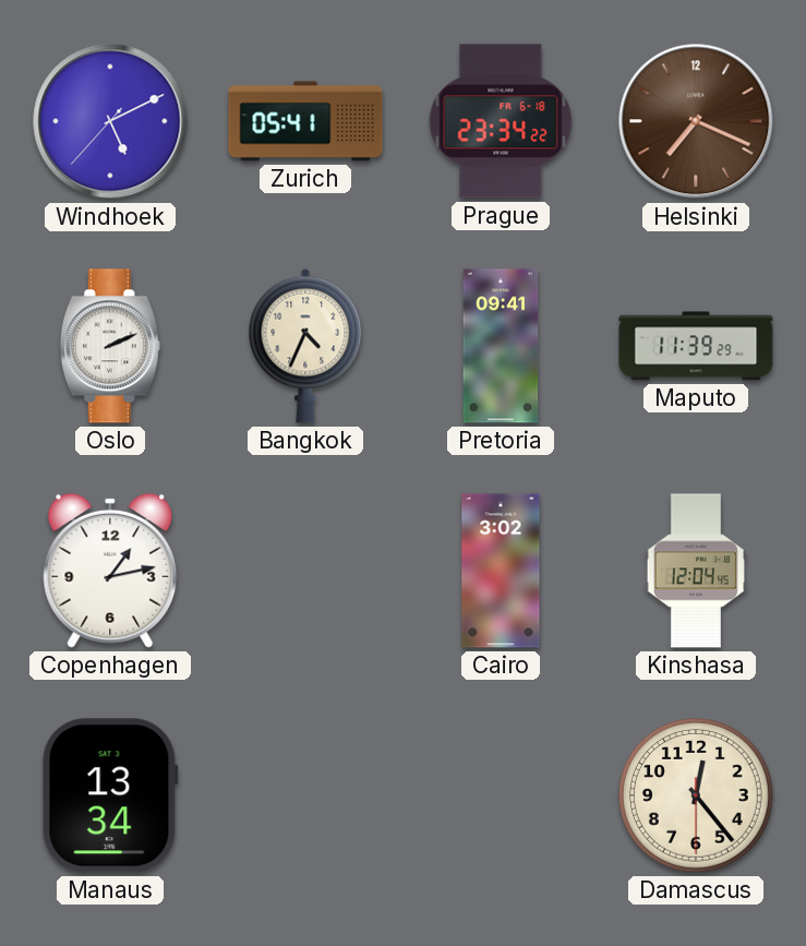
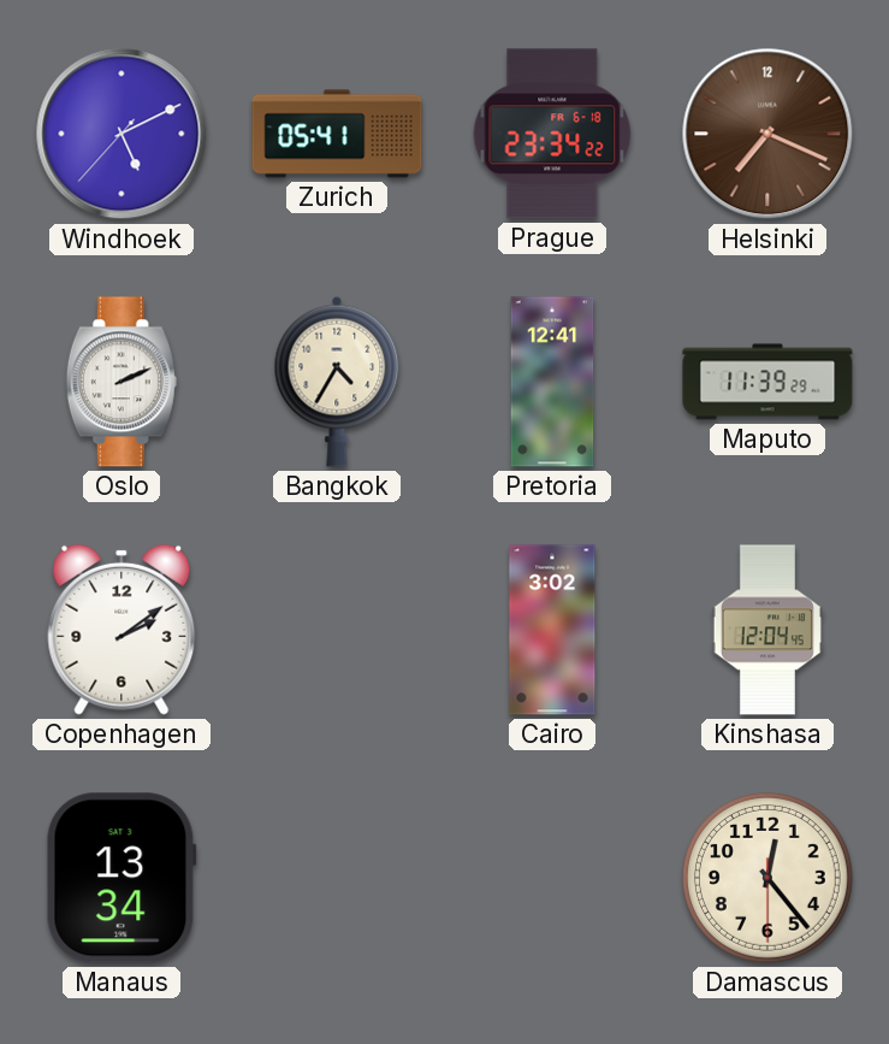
Bangkok: 4:34 -> 4:35
Pretoria: 09:41 -> 12:41
Copenhagen: 1:13 -> 2:09
